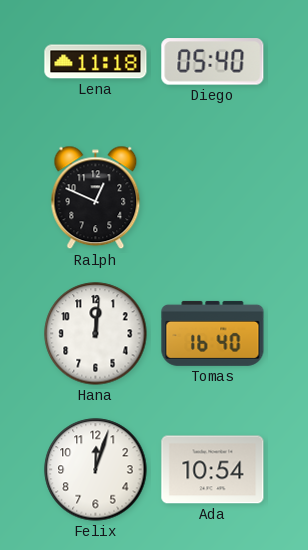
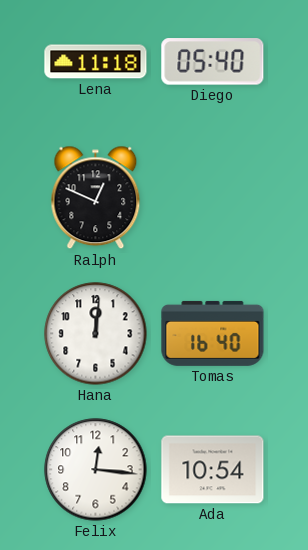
Felix: 12:03 -> 12:16
